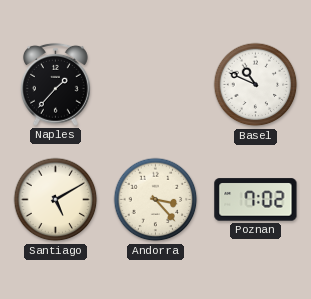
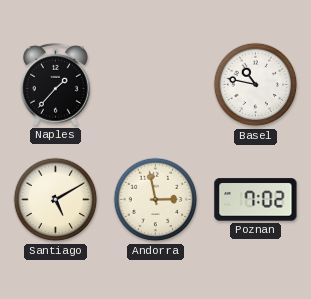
Basel: 10:49 -> 10:47
Andorra: 3:23 -> 2:58
